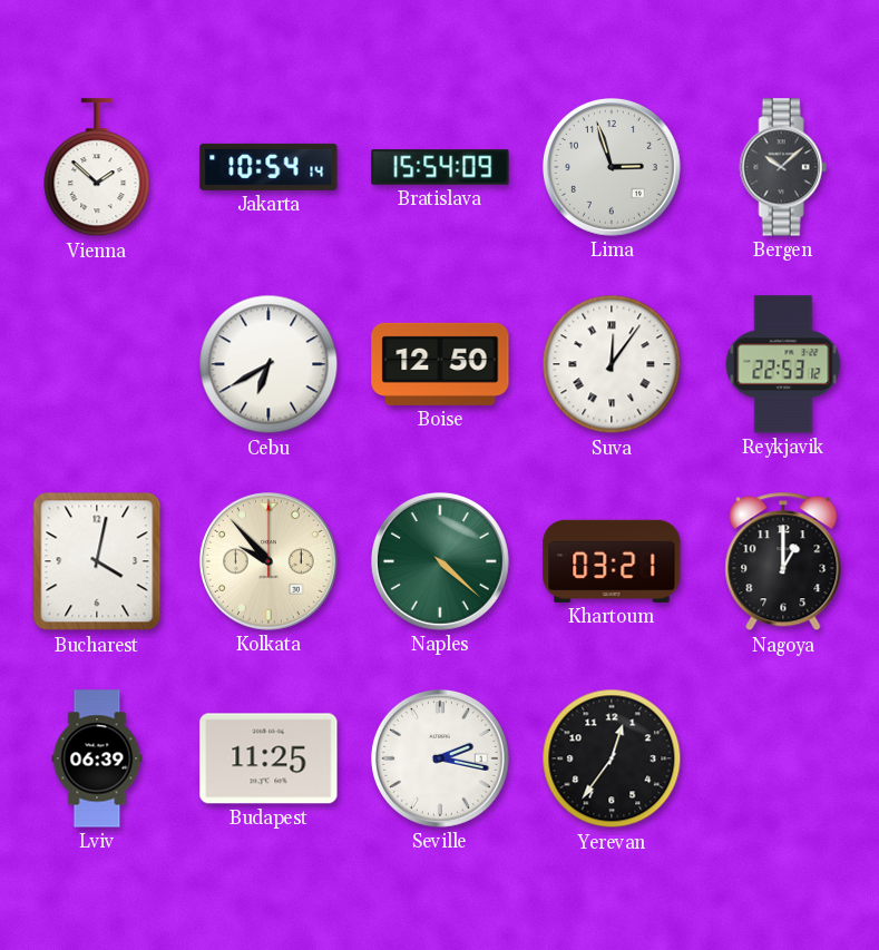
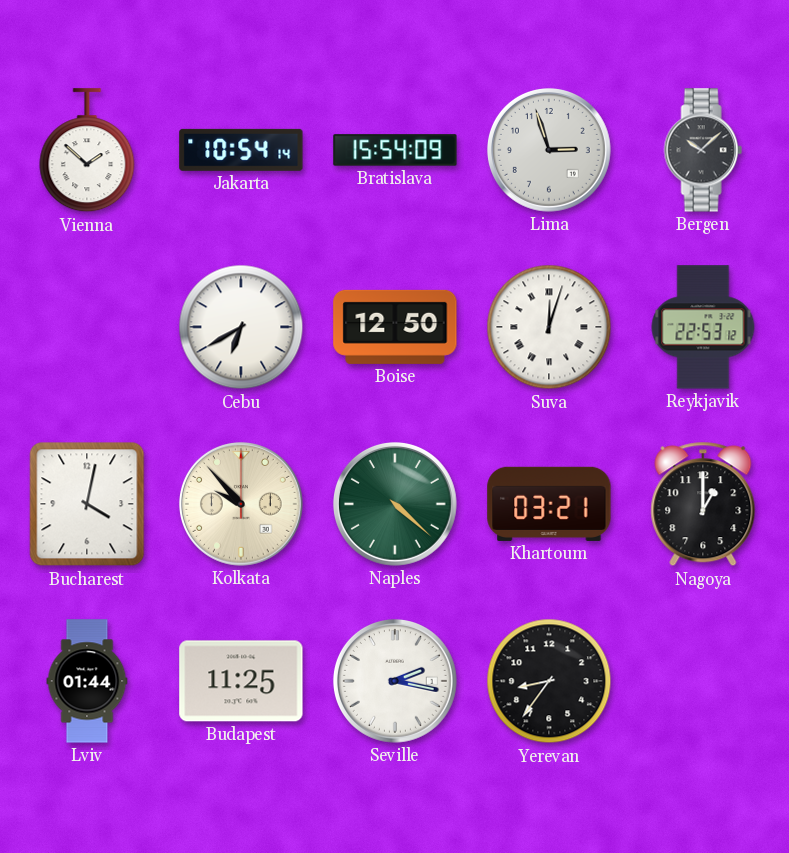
Suva: 12:06 -> 12:03
Lviv: 06:39 -> 01:44
Yerevan: 12:36 -> 8:36
